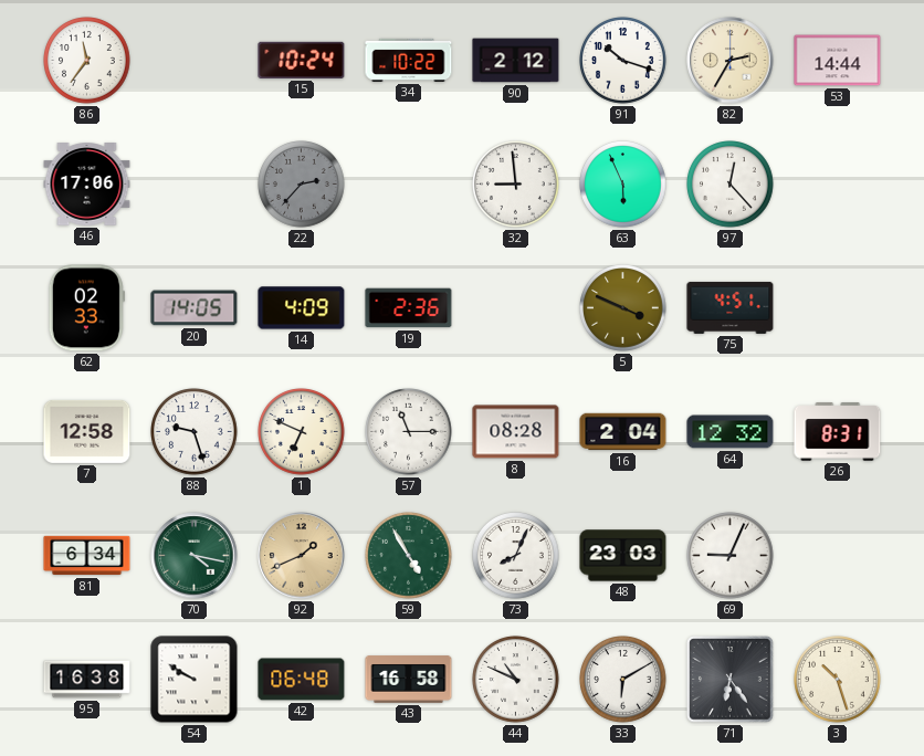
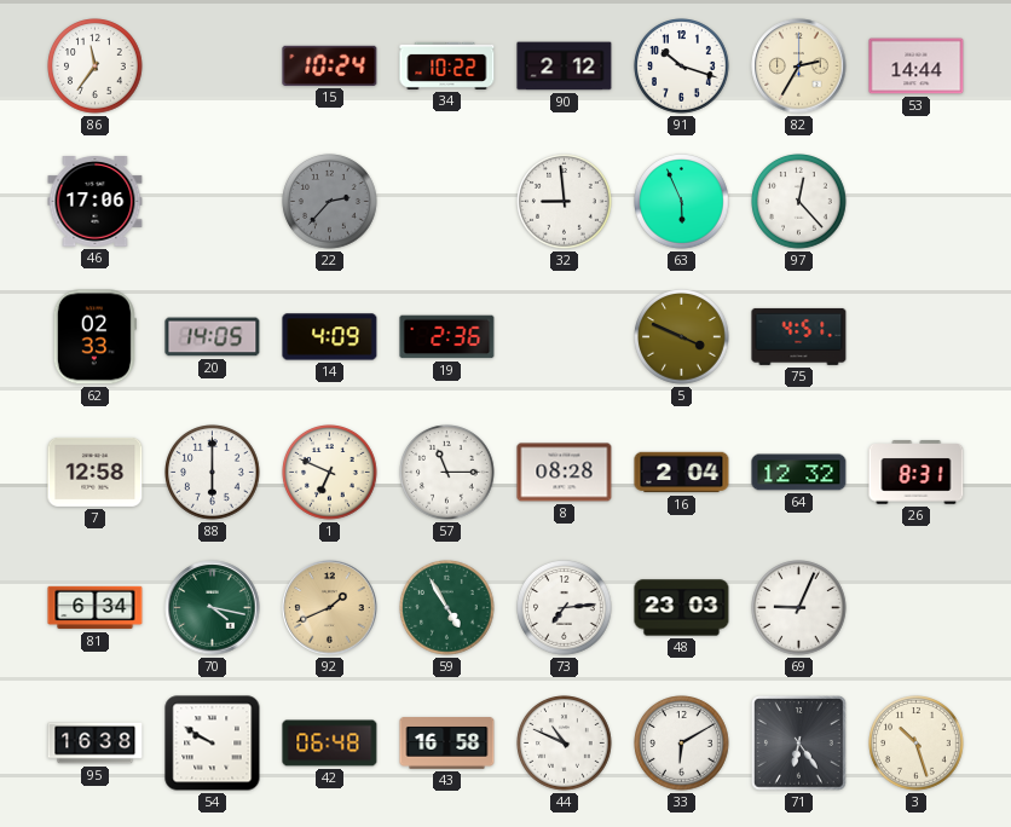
88: 9:27 -> 6:00
73: 8:04 -> 7:14
